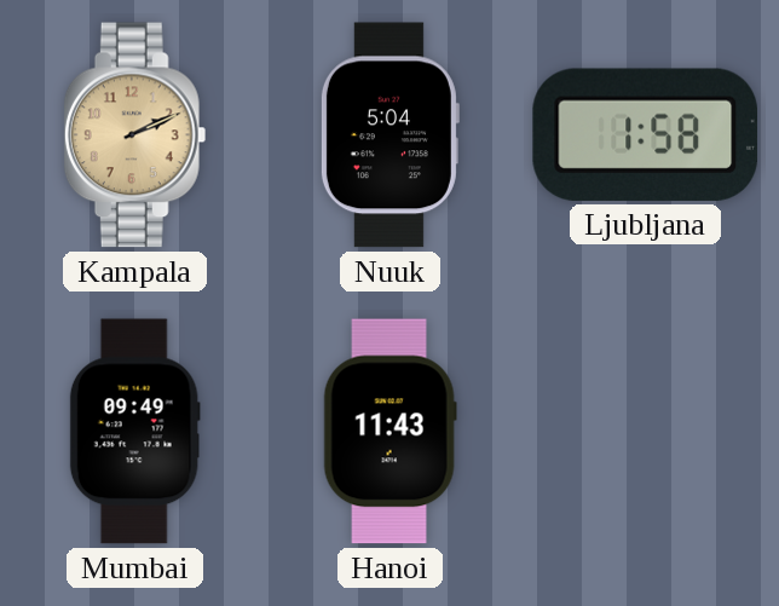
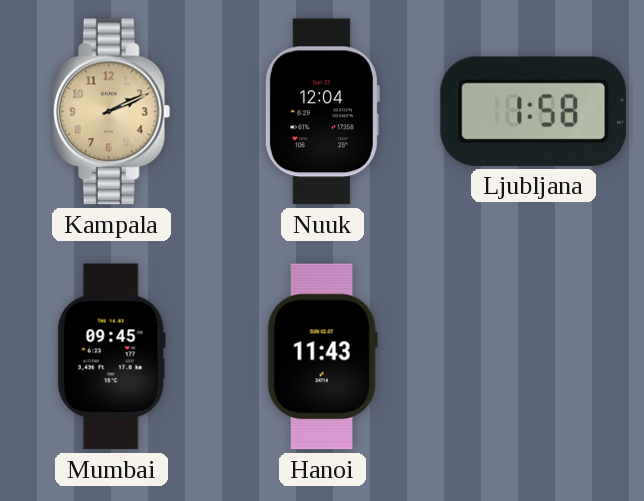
Nuuk: 5:04 -> 12:04
Mumbai: 09:49 -> 09:45
